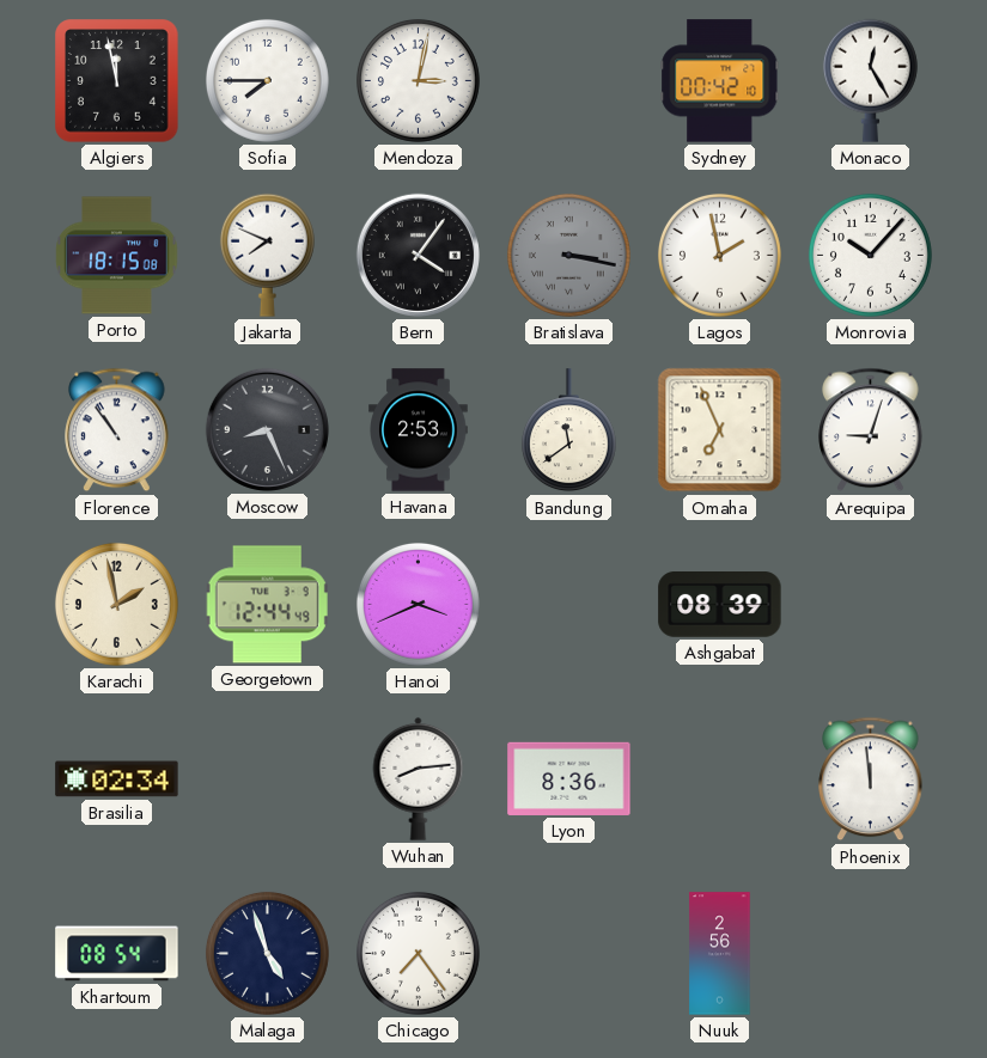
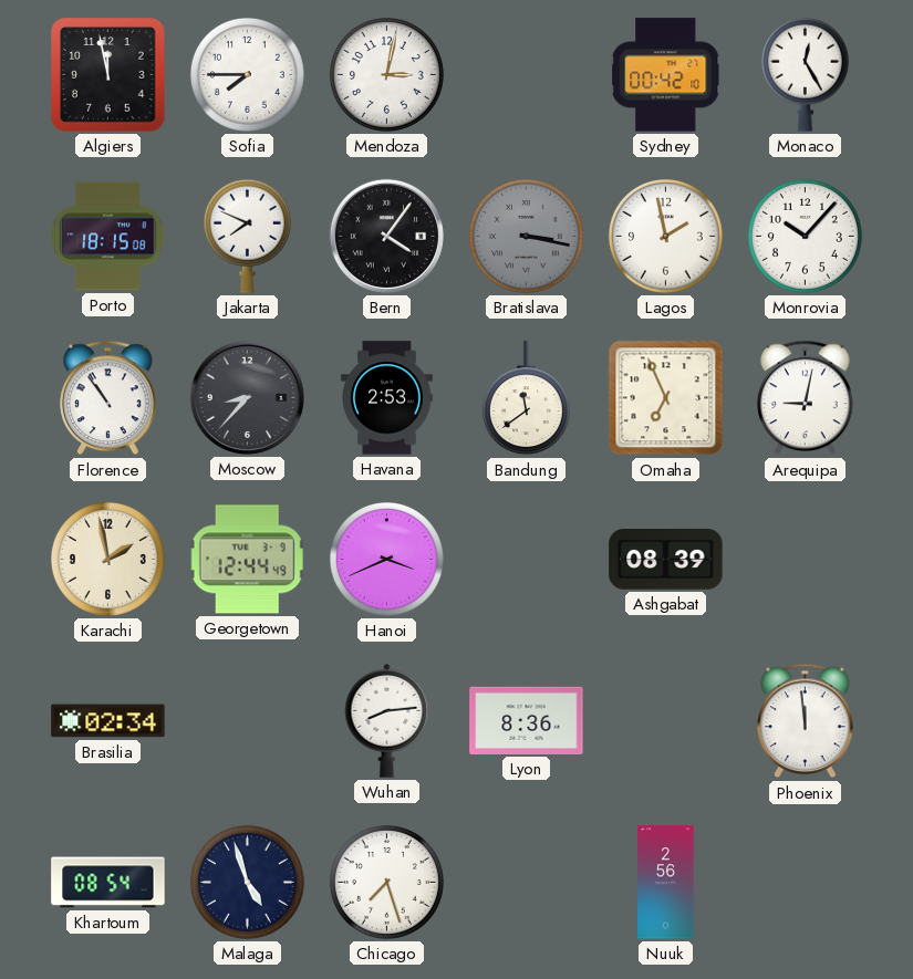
Moscow: 8:26 -> 8:37
Arequipa: 9:03 -> 9:02
Chicago: 7:24 -> 7:27
